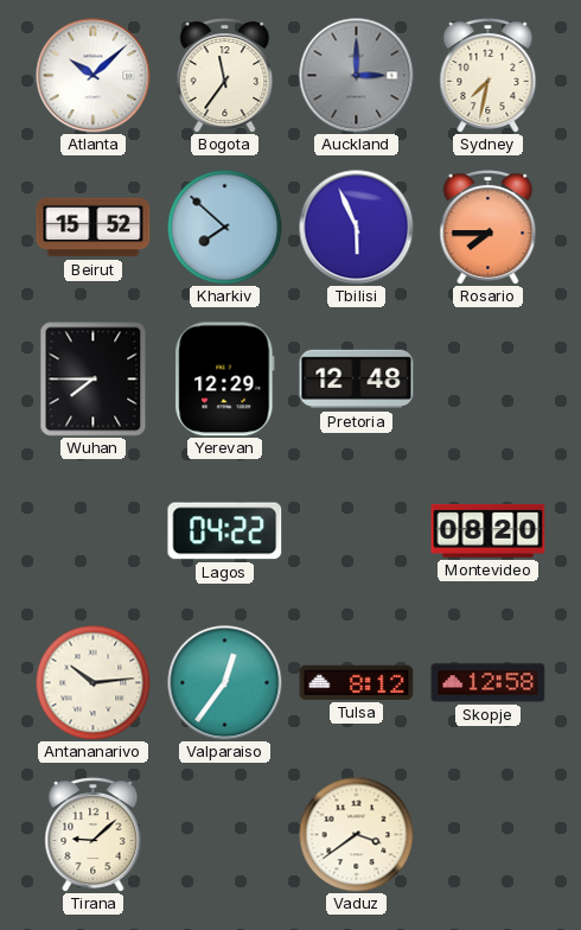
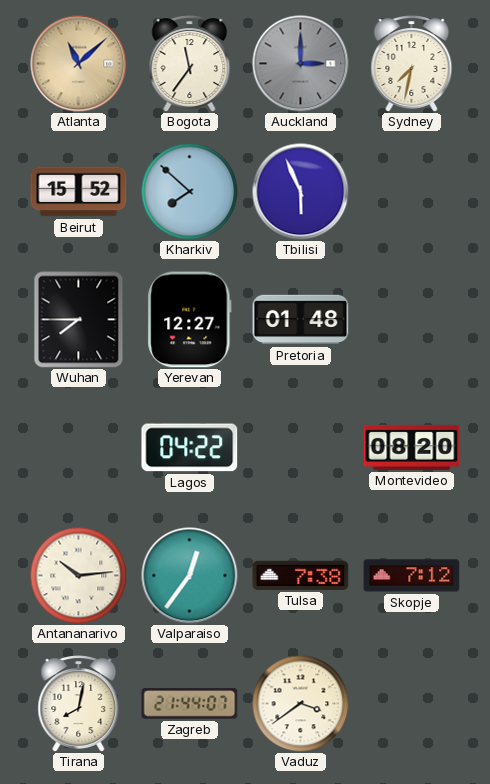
Atlanta: 10:08 -> 11:08
Atlanta dial: white -> champagne
Rosario: 7:45 -> none
Yerevan: 12:29 -> 12:27
Pretoria: 12:48 -> 01:48
Tulsa: 8:12 -> 7:38
Skopje: 12:58 -> 7:12
Tirana: 9:08 -> 8:02
Zagreb: none -> 21:44
